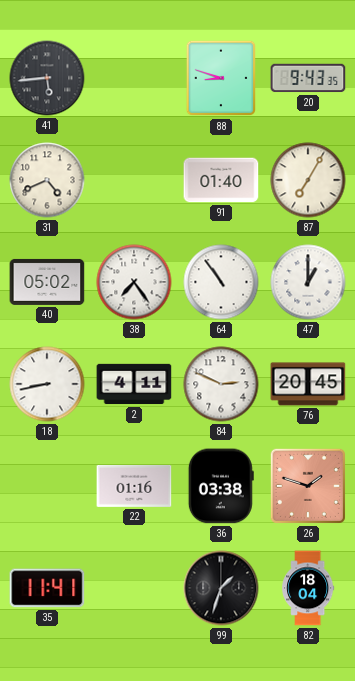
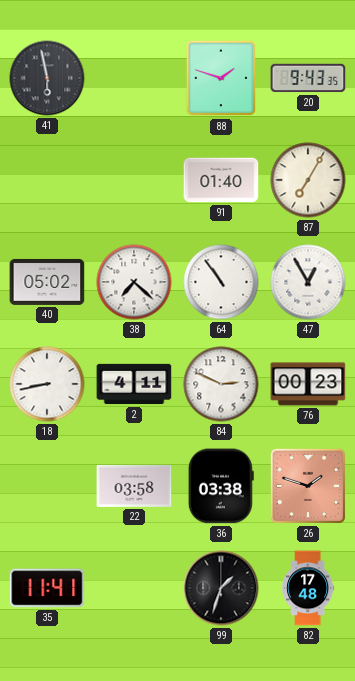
41: 5:44 -> 5:58
88: 8:48 -> 1:48
31: 4:41 -> none
38: 7:24 -> 7:22
47: 1:00 -> 12:55
76: 20:45 -> 00:23
22: 01:16 -> 03:58
82: 18:04 -> 17:48
